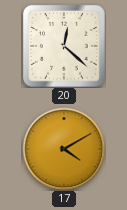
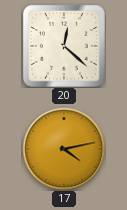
17: 4:10 -> 4:13
